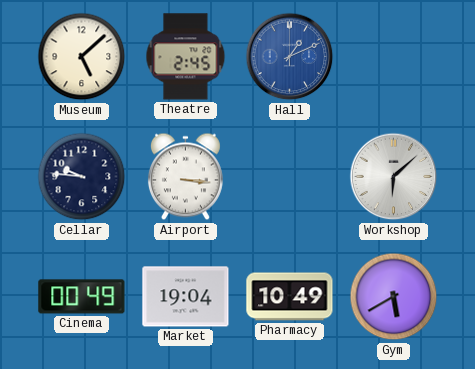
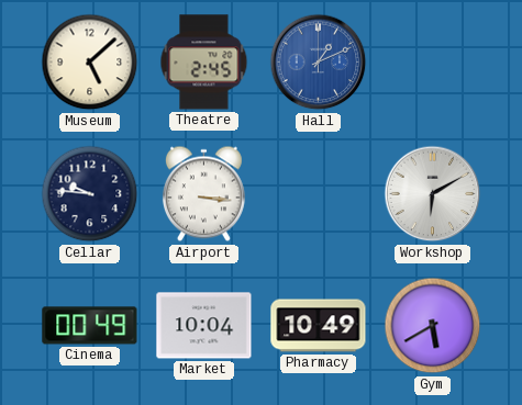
Workshop: 6:08 -> 6:10
Market: 19:04 -> 10:04
